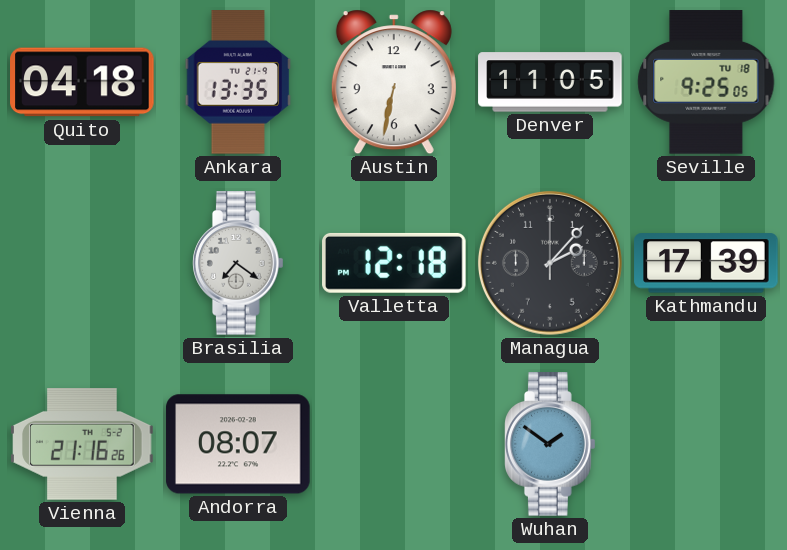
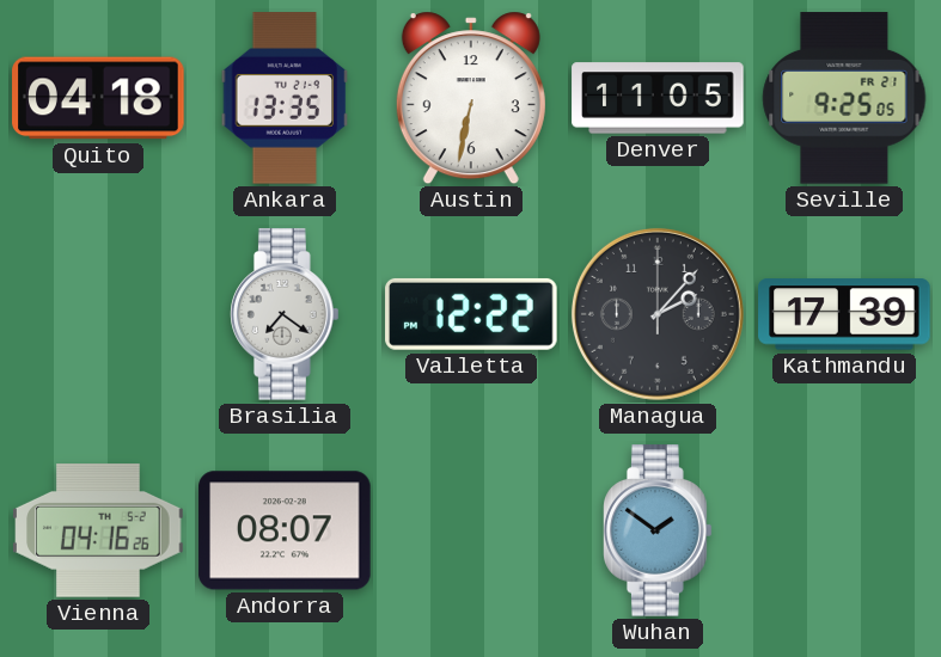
Seville date: TU 18 -> FR 21
Valletta: 12:18 -> 12:22
Vienna: 21:16 -> 04:16
